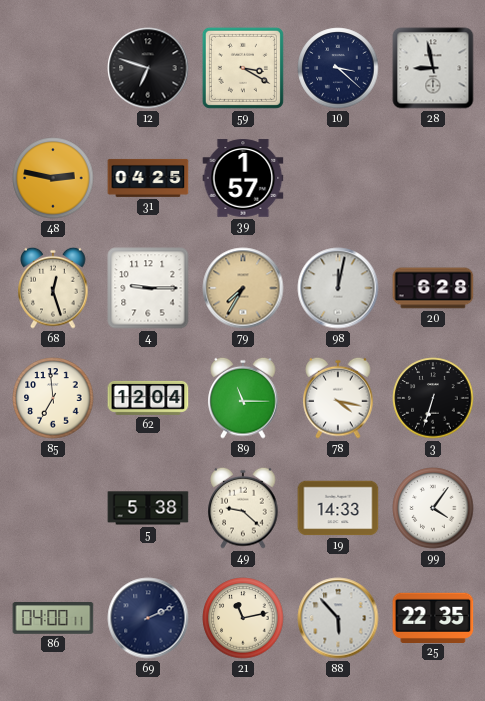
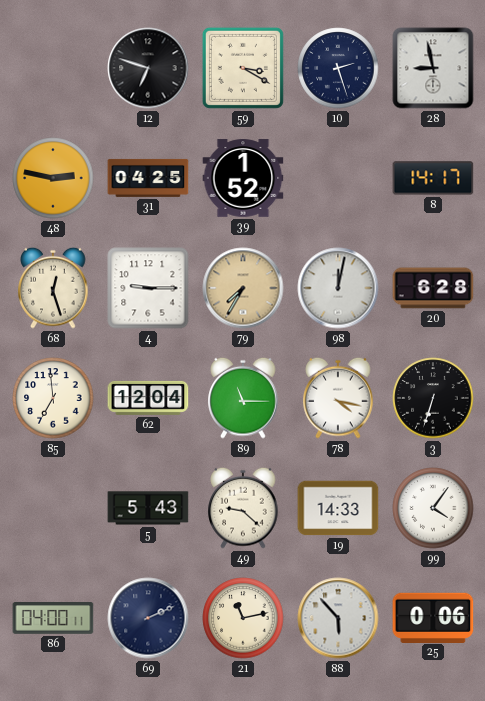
10: 3:22 -> 2:27
39: 1:57 -> 1:52
8: none -> 14:17
5: 5:38 -> 5:43
25: 22:35 -> 0:06
